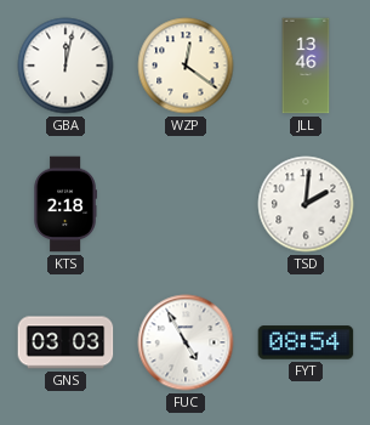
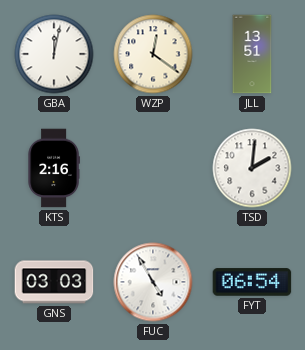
JLL: 13:46 -> 13:51
KTS: 2:18 -> 2:16
FYT: 08:54 -> 06:54
